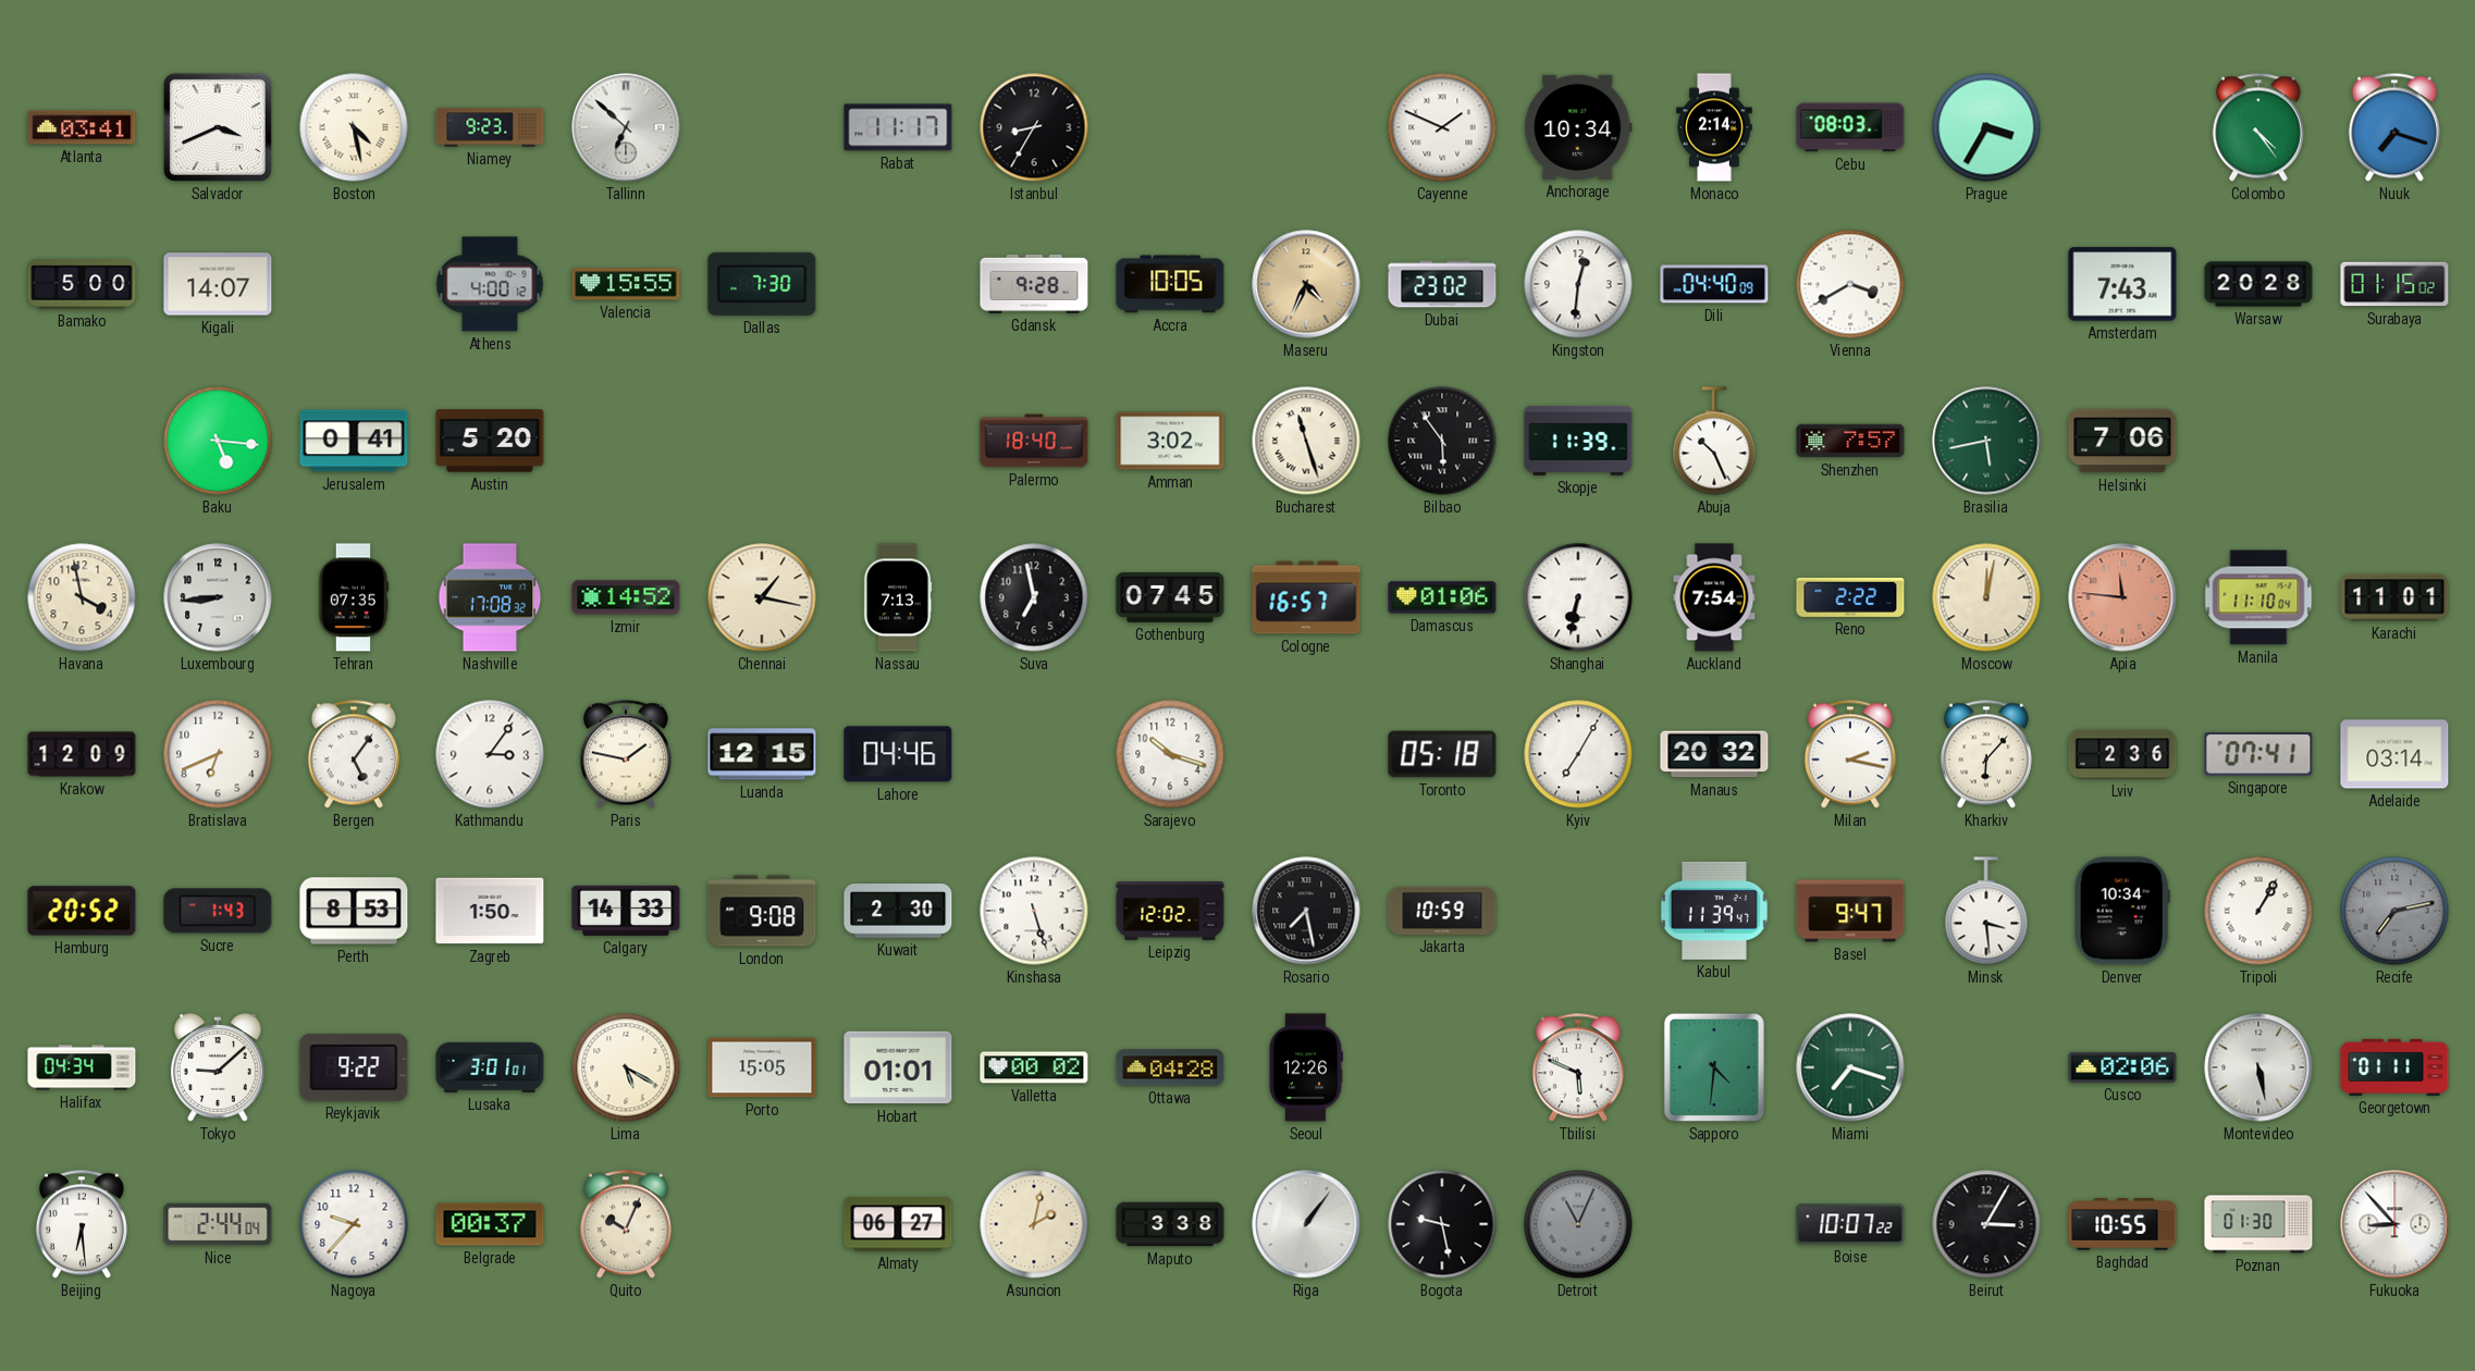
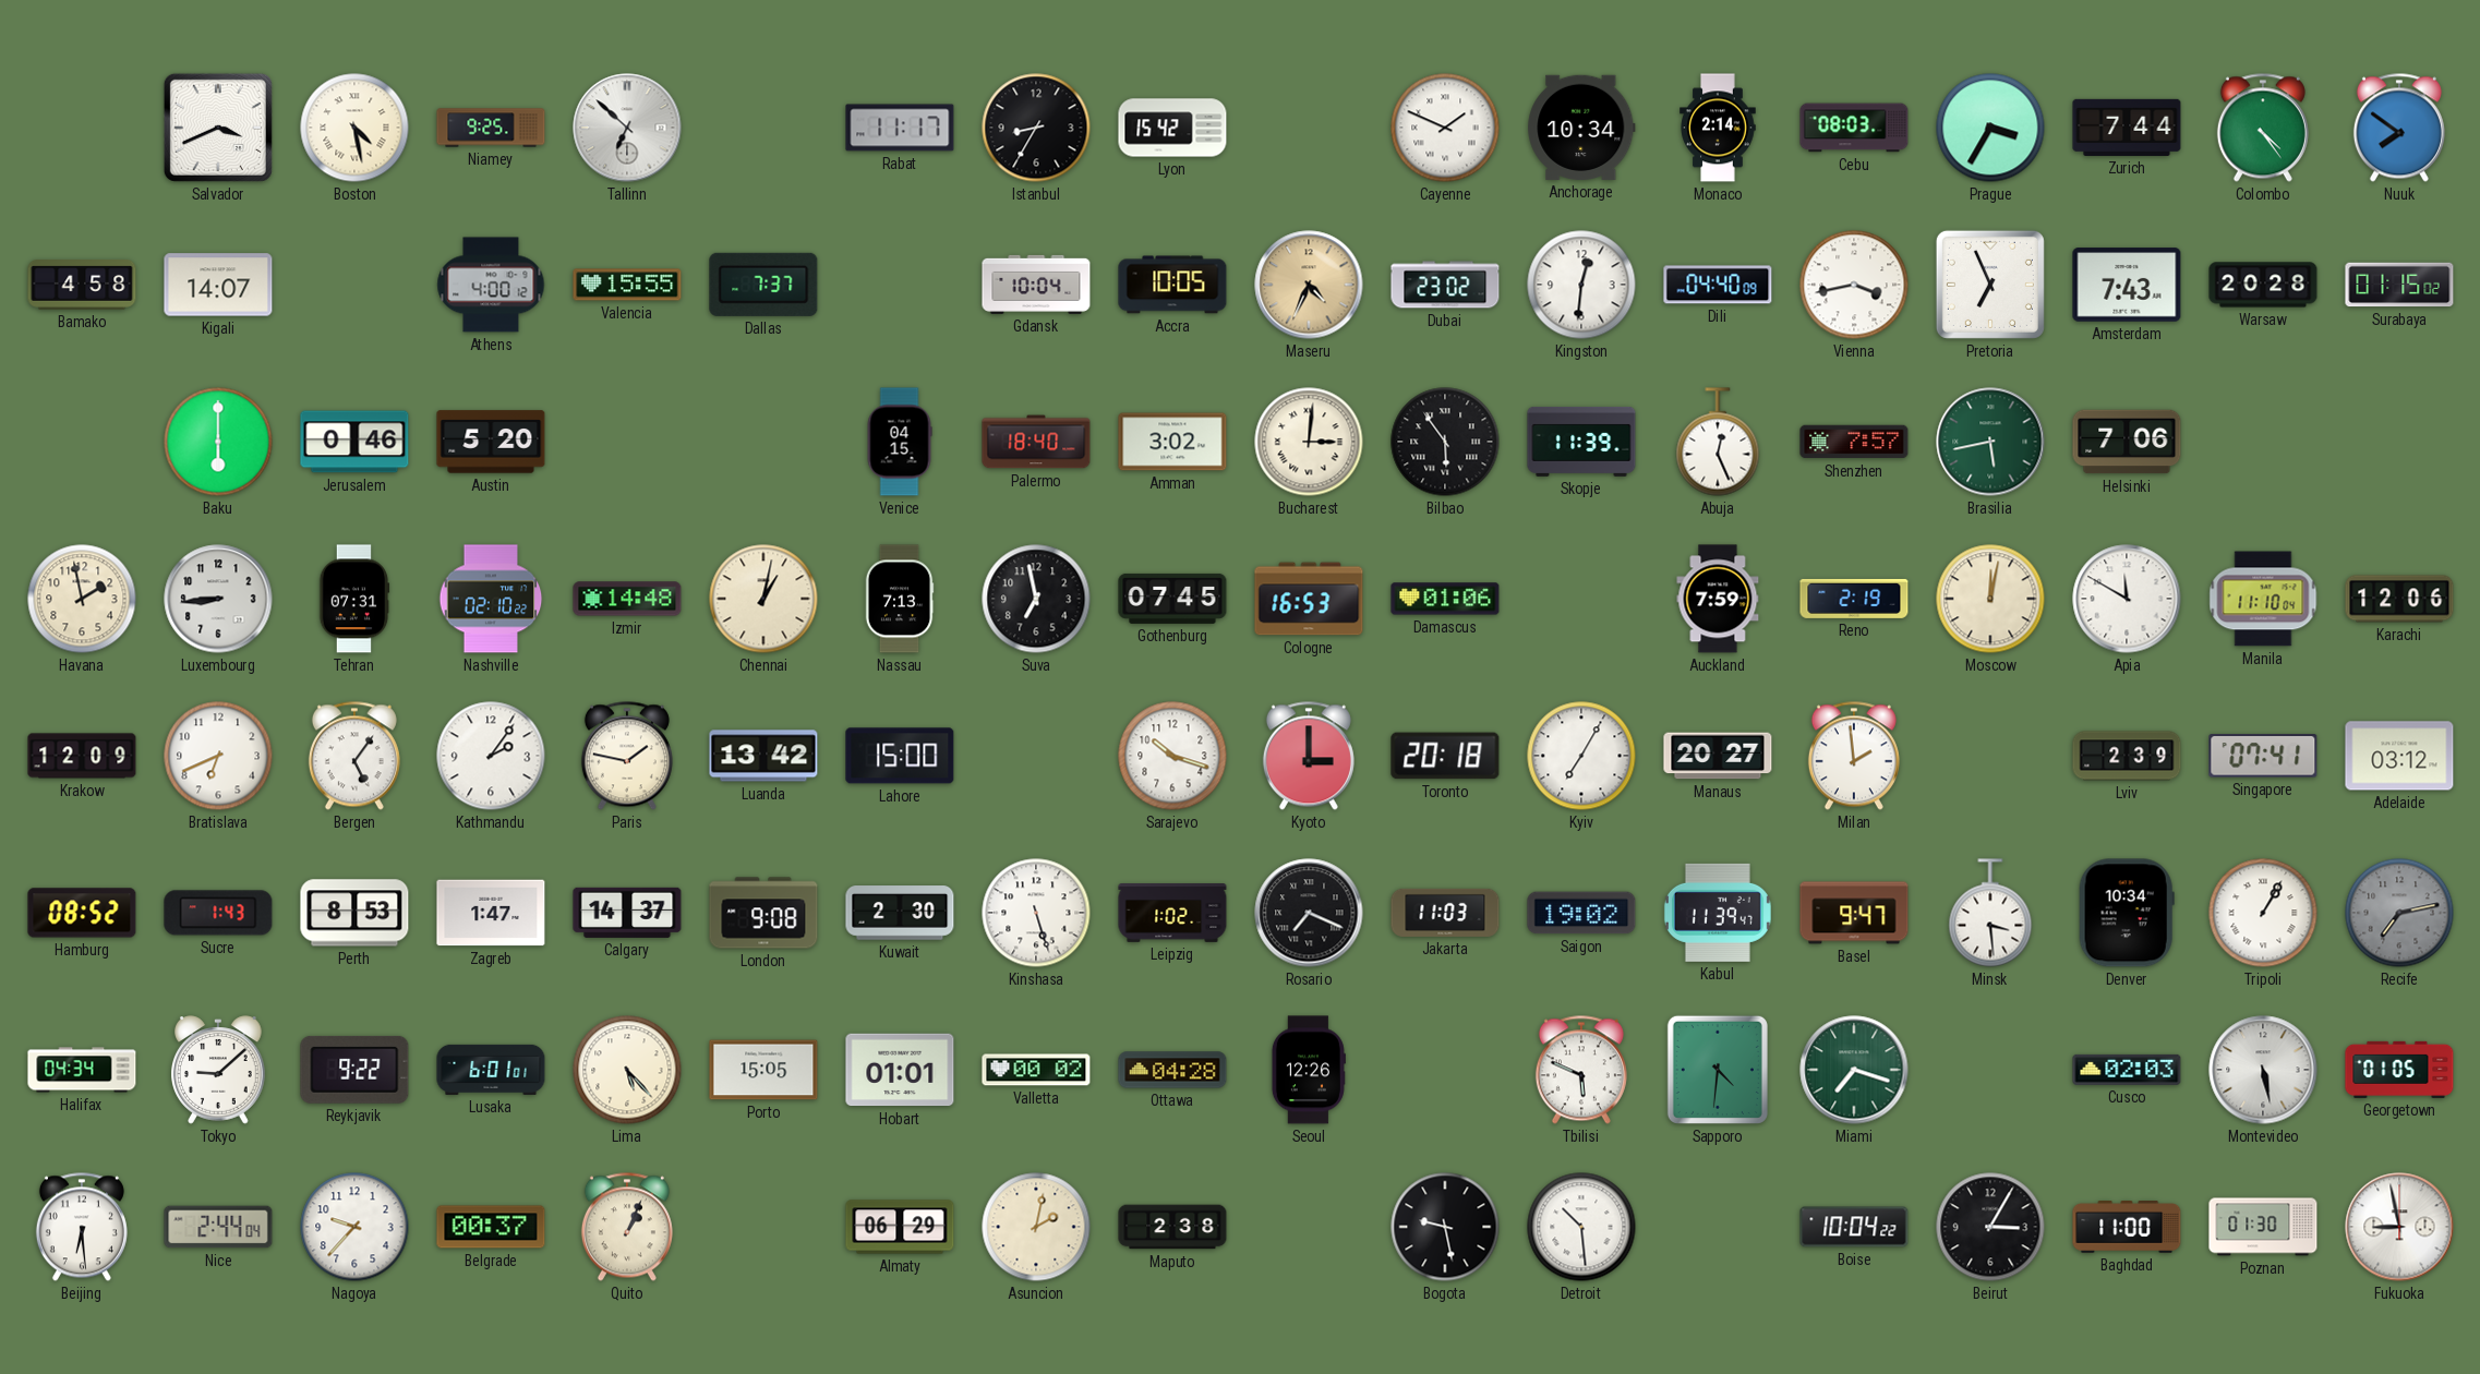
Atlanta: 03:41 -> none
Niamey: 9:23 -> 9:25
Lyon: none -> 15:42
Zurich: none -> 7:44
Nuuk: 7:18 -> 7:51
Bamako: 5:00 -> 4:58
Dallas: 7:30 -> 7:37
Gdansk: 9:28 -> 10:04
Vienna: 3:40 -> 3:43
Pretoria: none -> 6:56
Baku: 5:16 -> 6:00
Jerusalem: 0:41 -> 0:46
Venice: none -> 04:15
Bucharest: 11:27 -> 3:01
Abuja: 10:26 -> 12:26
Havana: 3:58 -> 1:58
Tehran: 07:35 -> 07:31
Nashville: 17:08 -> 02:10
Izmir: 14:52 -> 14:48
Chennai: 1:17 -> 1:02
Cologne: 16:57 -> 16:53
Shanghai: 6:32 -> none
Auckland: 7:54 -> 7:59
Reno: 2:22 -> 2:19
Apia: 11:46 -> 11:50
Apia dial: salmon -> white
Karachi: 11:01 -> 12:06
Kathmandu: 3:06 -> 2:06
Luanda: 12:15 -> 13:42
Lahore: 04:46 -> 15:00
Kyoto: none -> 3:00
Toronto: 05:18 -> 20:18
Manaus: 20:32 -> 20:27
Milan: 2:17 -> 1:59
Kharkiv: 6:07 -> none
Lviv: 2:36 -> 2:39
Adelaide: 03:14 -> 03:12
Hamburg: 20:52 -> 08:52
Zagreb: 1:50 -> 1:47
Calgary: 14:33 -> 14:37
Leipzig: 12:02 -> 1:02
Rosario: 7:28 -> 7:19
Jakarta: 10:59 -> 11:03
Saigon: none -> 19:02
Lusaka: 3:01 -> 6:01
Lima: 5:20 -> 5:23
Cusco: 02:06 -> 02:03
Georgetown: 01:11 -> 01:05
Quito: 10:04 -> 1:04
Almaty: 06:27 -> 06:29
Maputo: 3:38 -> 2:38
Riga: 1:06 -> none
Detroit: 11:04 -> 10:29
Detroit dial: grey -> white
Boise: 10:07 -> 10:04
Baghdad: 10:55 -> 11:00
Fukuoka: 8:53 -> 8:58
